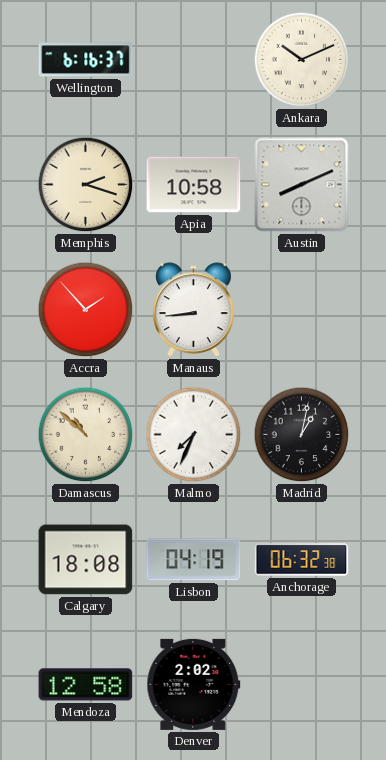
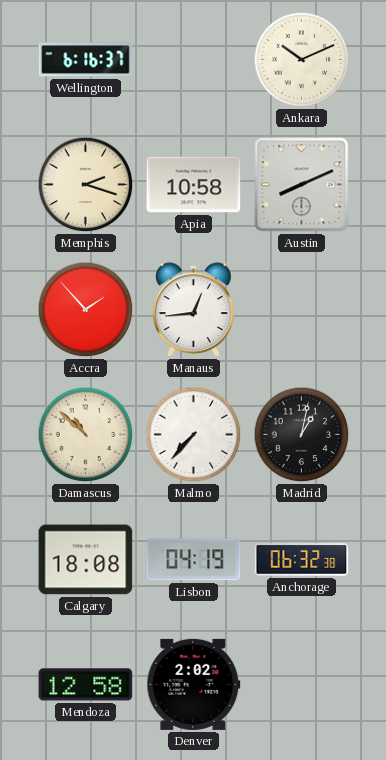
Manaus: 8:44 -> 12:44
Malmo: 7:34 -> 7:37
